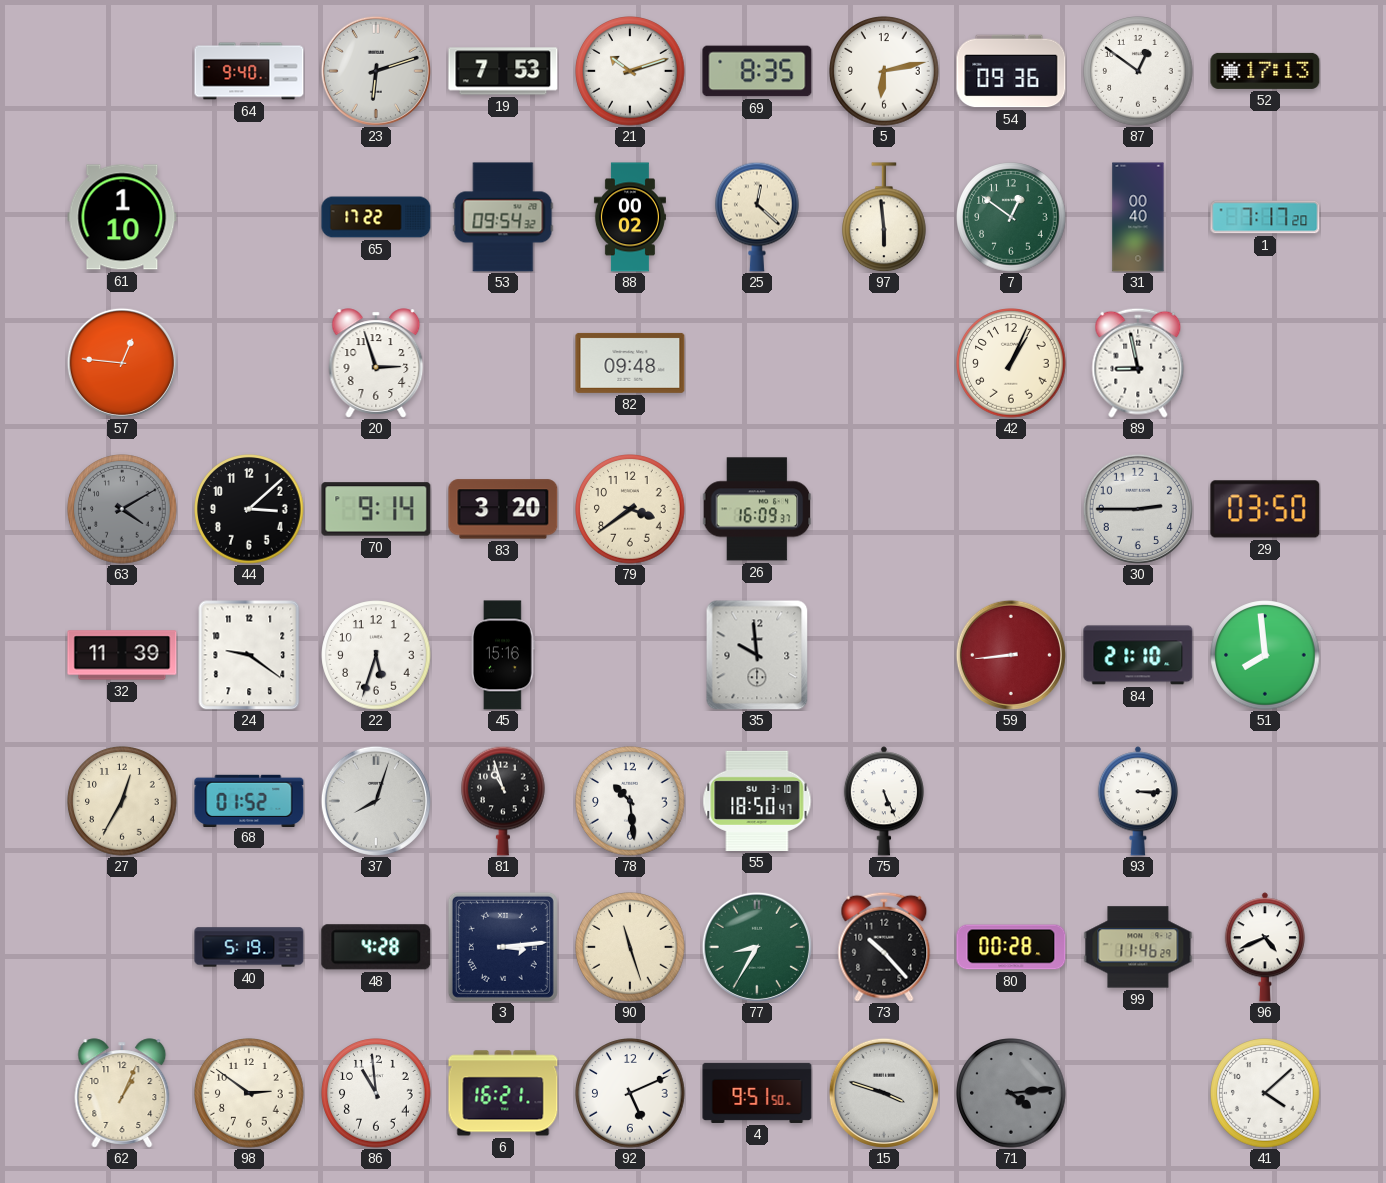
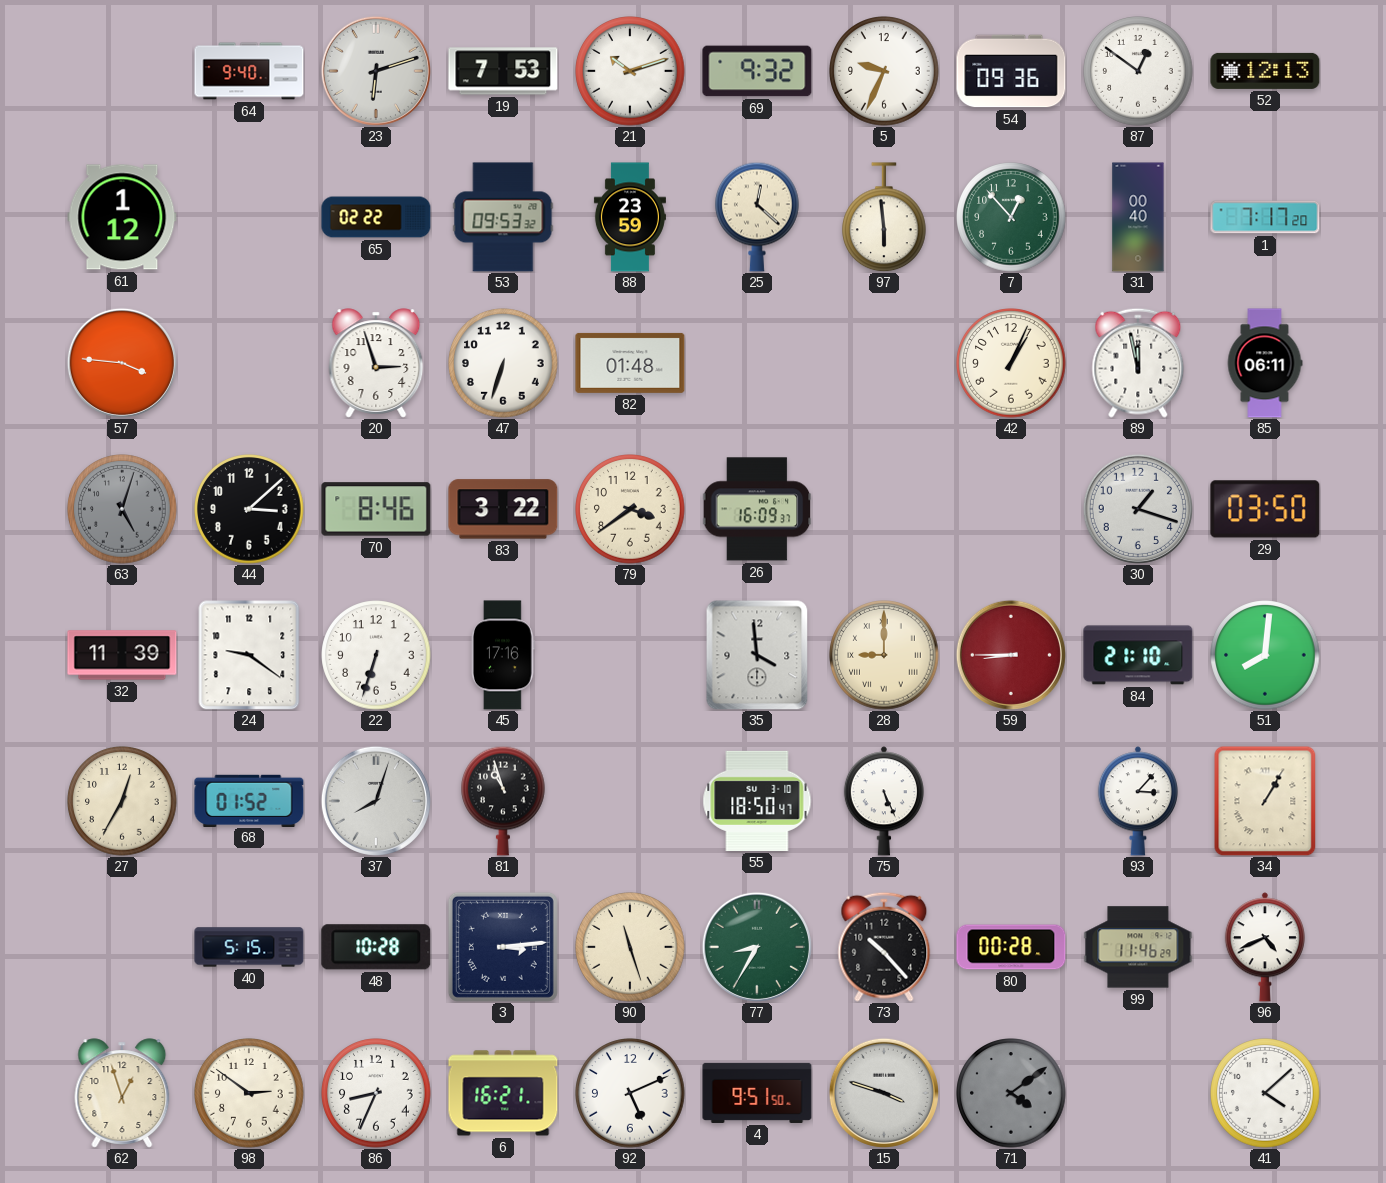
69: 8:35 -> 9:32
5: 6:13 -> 9:34
52: 17:13 -> 12:13
61: 1:10 -> 1:12
65: 17:22 -> 02:22
53: 09:54 -> 09:53
88: 00:02 -> 23:59
7: 12:51 -> 12:53
57: 12:46 -> 3:46
47: none -> 6:33
82: 09:48 -> 01:48
89: 8:58 -> 11:58
85: none -> 06:11
63: 4:10 -> 5:03
70: 9:14 -> 8:46
83: 3:20 -> 3:22
30: 2:45 -> 1:18
22: 5:33 -> 6:33
45: 15:16 -> 17:16
35: 9:59 -> 3:59
28: none -> 9:00
59: 8:44 -> 8:45
51: 7:59 -> 8:01
78: 10:29 -> none
93: 3:15 -> 3:07
34: none -> 1:05
40: 5:19 -> 5:15
48: 4:28 -> 10:28
62: 1:04 -> 12:57
86: 10:59 -> 8:34
71: 4:14 -> 4:09
